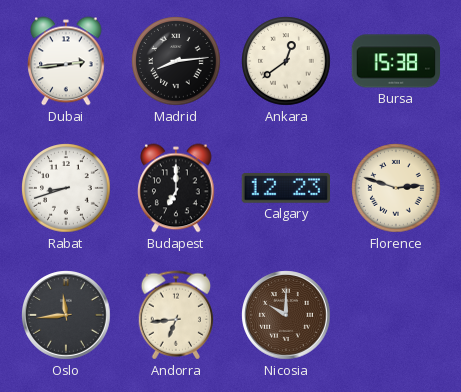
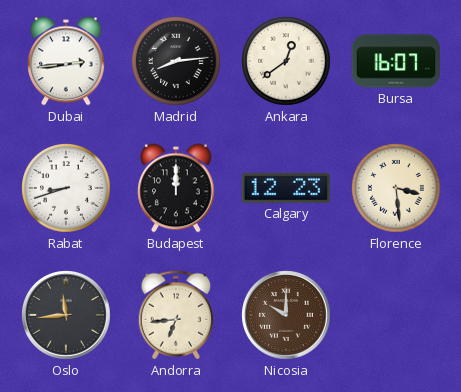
Bursa: 15:38 -> 16:07
Budapest: 7:00 -> 12:00
Florence: 2:48 -> 3:29
